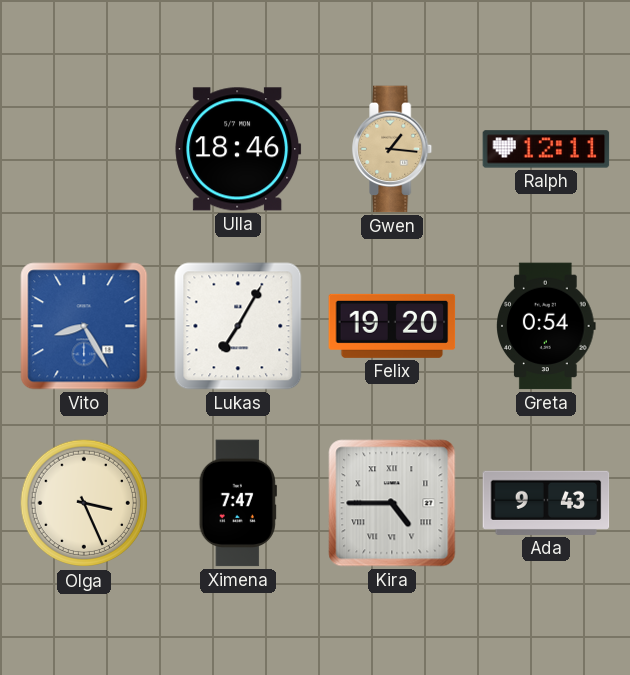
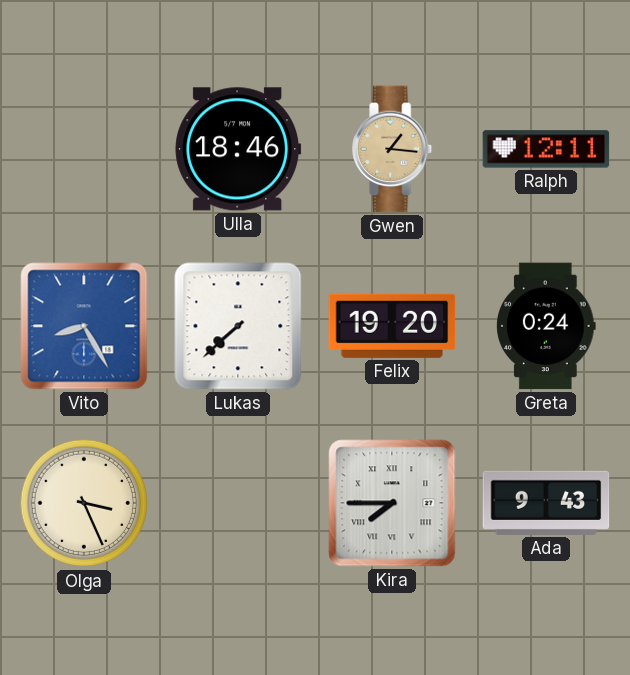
Lukas: 7:05 -> 7:38
Greta: 0:54 -> 0:24
Ximena: 7:47 -> none
Kira: 4:45 -> 7:45
